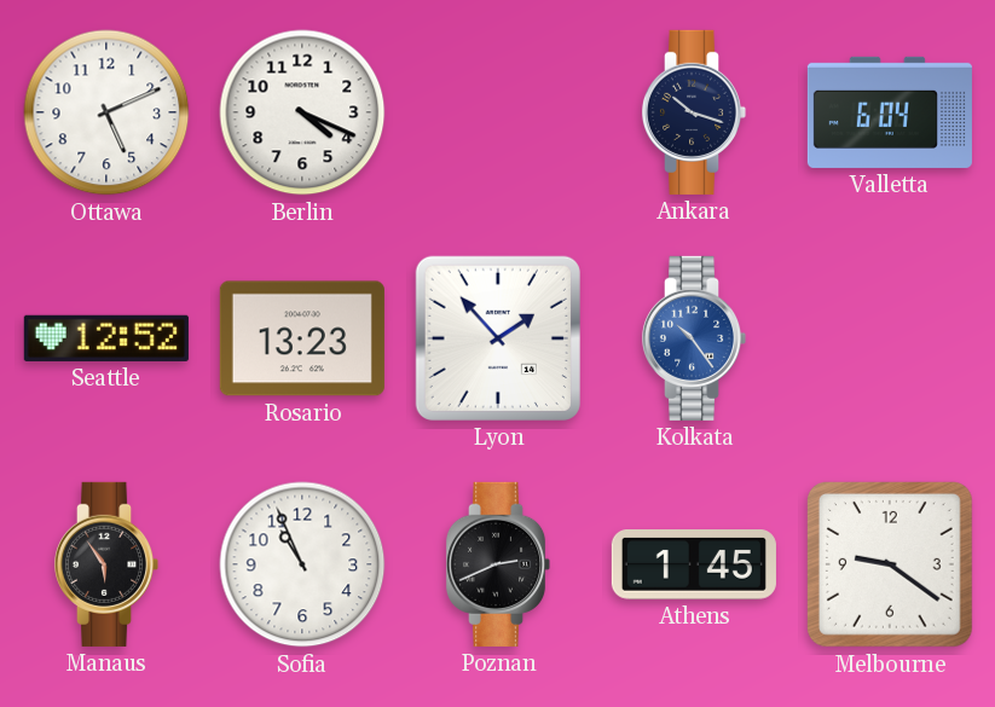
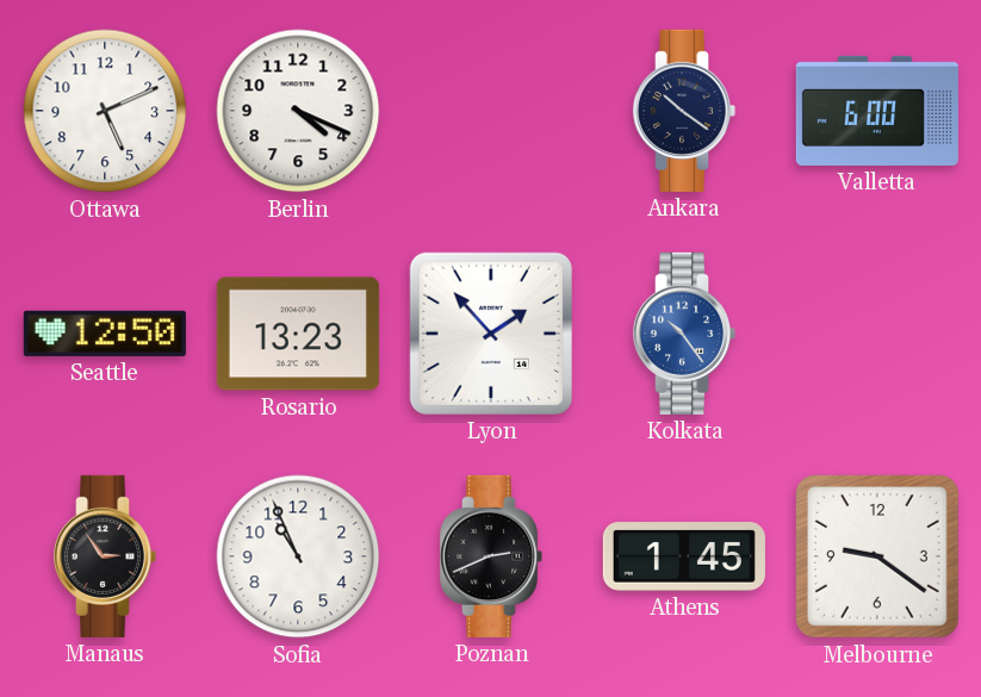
Ankara: 10:18 -> 10:21
Valletta: 6:04 -> 6:00
Seattle: 12:52 -> 12:50
Manaus: 5:54 -> 2:54
